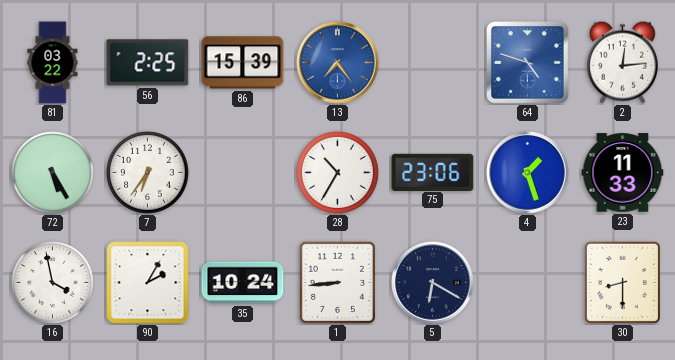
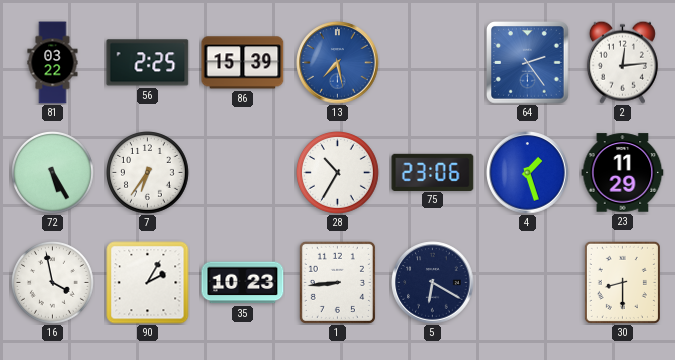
13: 7:24 -> 7:28
64: 4:48 -> 2:24
23: 11:33 -> 11:29
35: 10:24 -> 10:23
